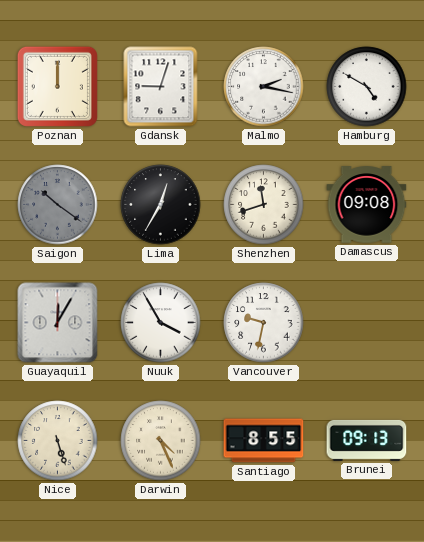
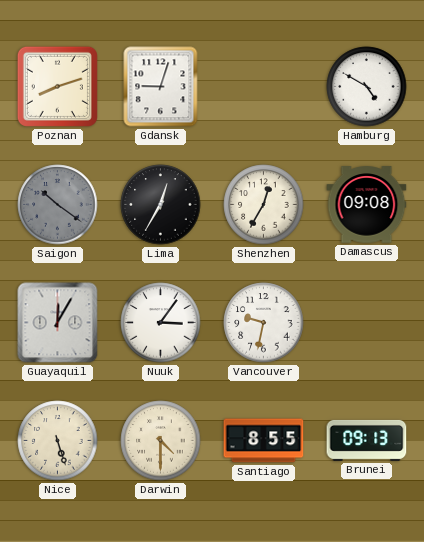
Poznan: 12:00 -> 8:12
Malmo: 2:17 -> none
Shenzhen: 11:42 -> 12:35
Nuuk: 3:55 -> 3:06
Darwin: 4:26 -> 4:30
